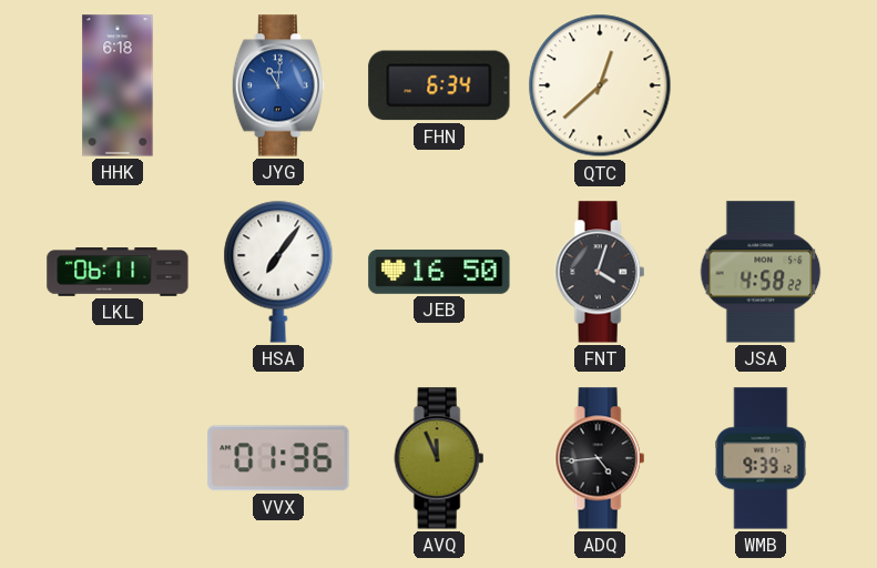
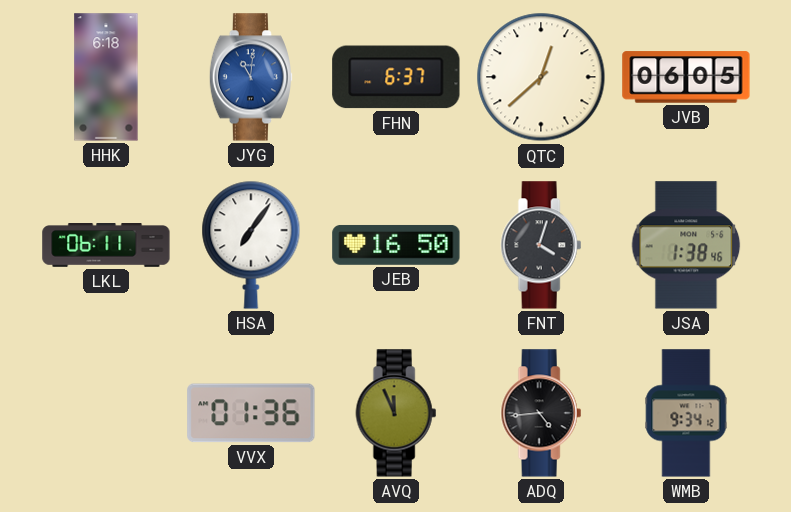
FHN: 6:34 -> 6:37
JVB: none -> 06:05
JSA: 4:58 -> 1:38
WMB: 9:39 -> 9:34
